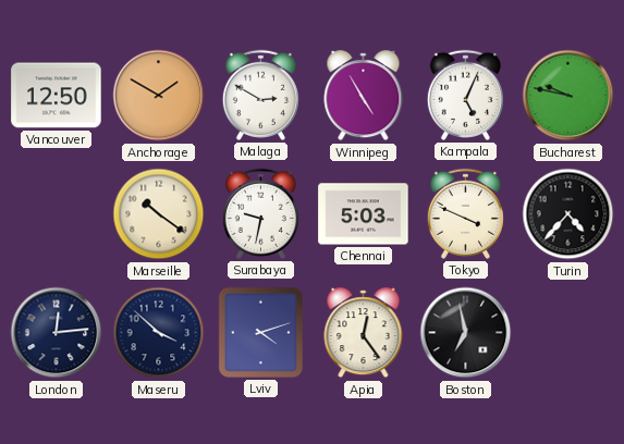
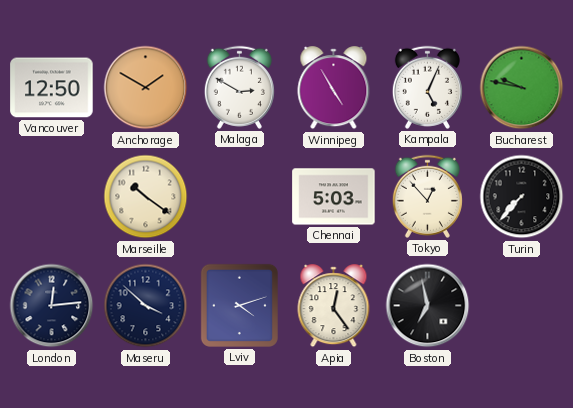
Surabaya: 9:32 -> none
Tokyo: 3:49 -> 12:53
Turin: 4:37 -> 7:37
